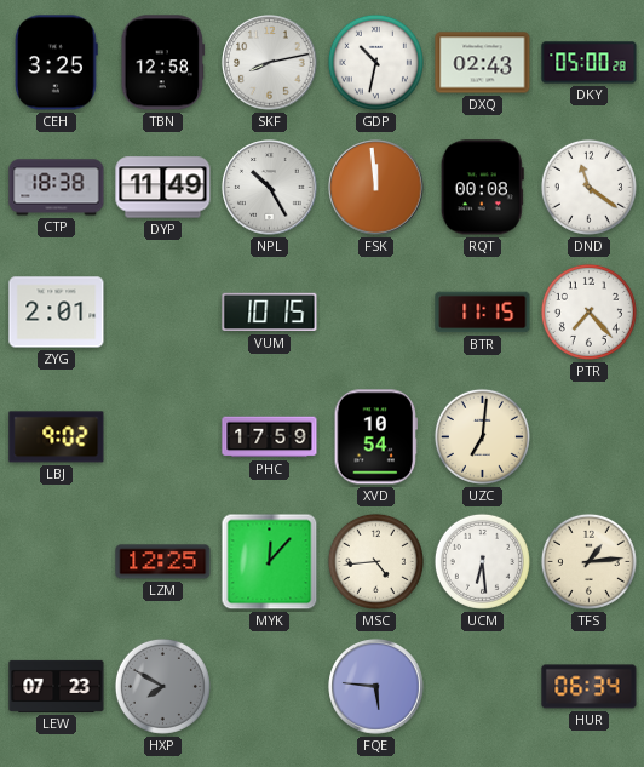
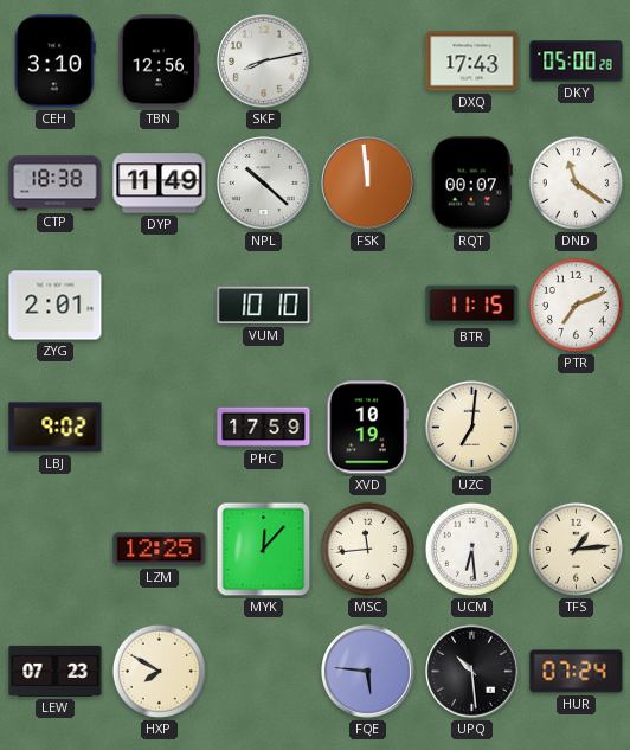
CEH: 3:25 -> 3:10
TBN: 12:58 -> 12:56
GDP: 10:32 -> none
DXQ: 02:43 -> 17:43
NPL: 10:25 -> 10:22
RQT: 00:08 -> 00:07
VUM: 10:15 -> 10:10
PTR: 7:23 -> 7:11
XVD: 10:54 -> 10:19
MSC: 4:44 -> 11:44
HXP dial: grey -> cream
UPQ: none -> 10:29
HUR: 06:34 -> 07:24
